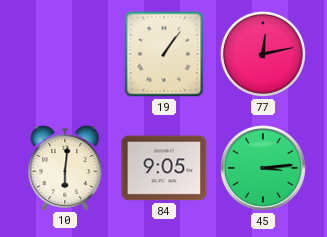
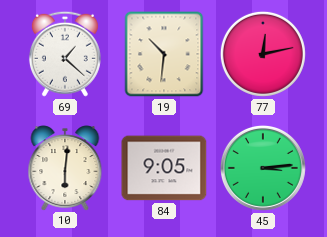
69: none -> 1:22
19: 1:06 -> 10:31
